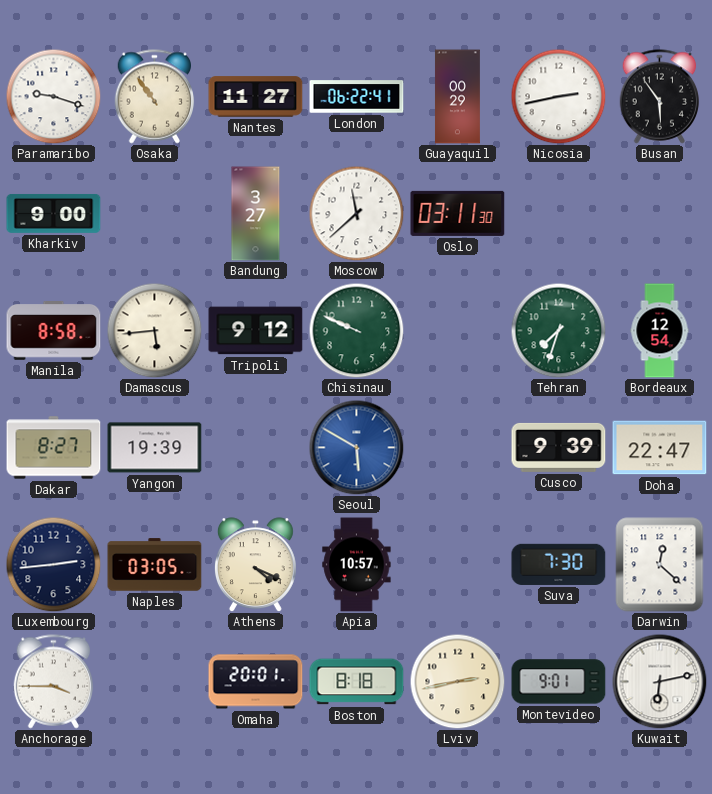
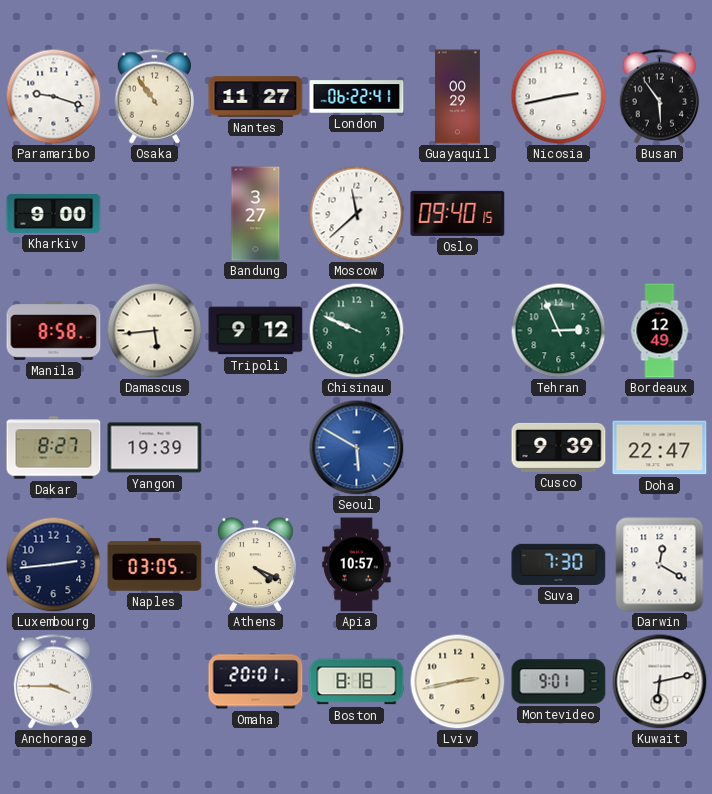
Oslo: 03:11 -> 09:40
Tehran: 7:33 -> 2:56
Bordeaux: 12:54 -> 12:49
Darwin: 12:22 -> 12:20
